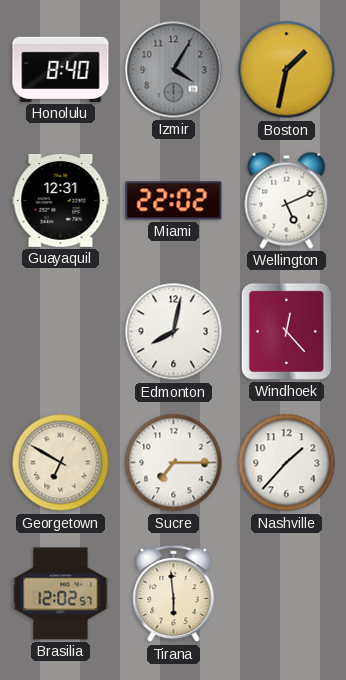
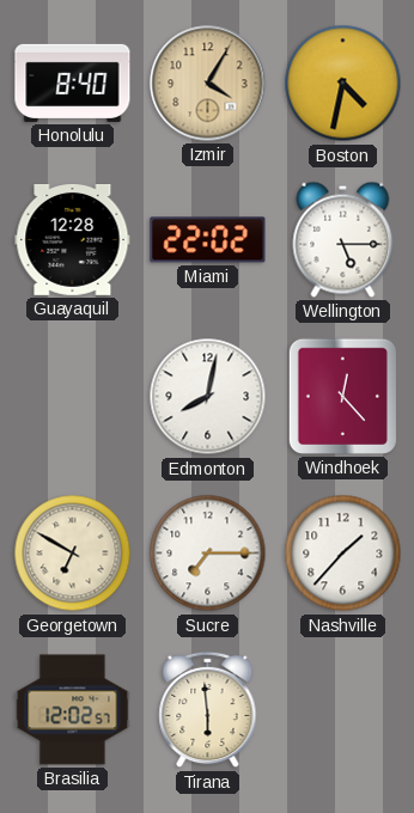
Izmir dial: grey -> champagne
Boston: 1:32 -> 4:32
Guayaquil: 12:31 -> 12:28
Wellington: 5:11 -> 5:15
